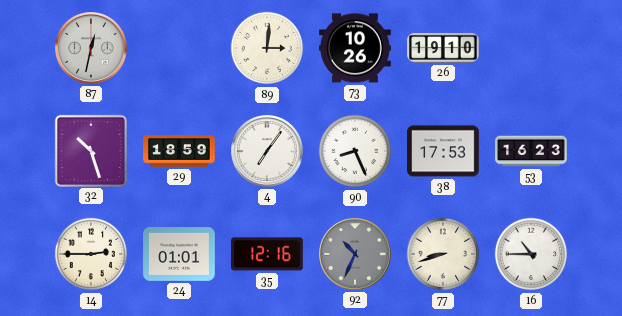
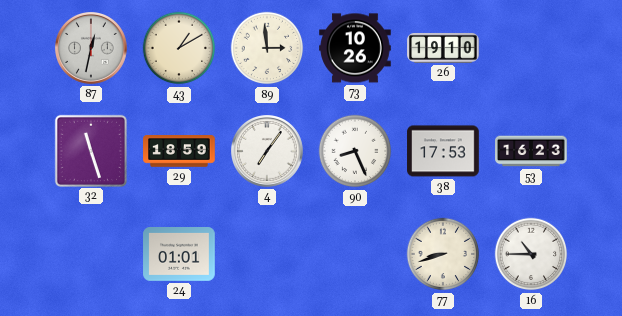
43: none -> 1:10
89: 3:01 -> 2:59
32: 10:27 -> 11:27
14: 2:45 -> none
35: 12:16 -> none
92: 10:34 -> none
